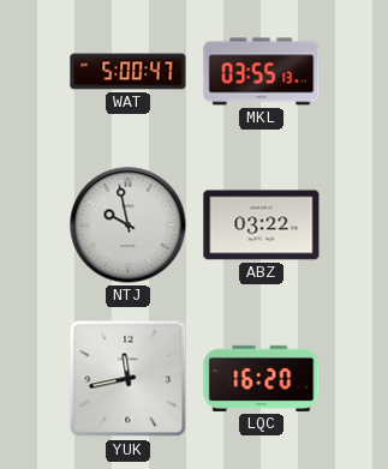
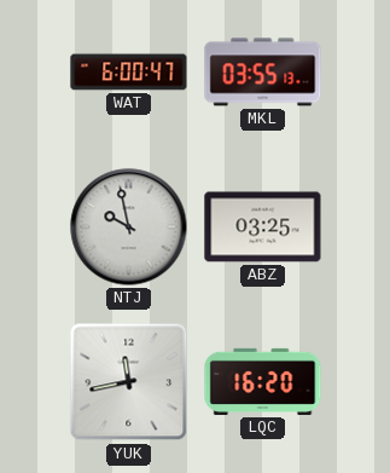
WAT: 5:00 -> 6:00
ABZ: 03:22 -> 03:25
